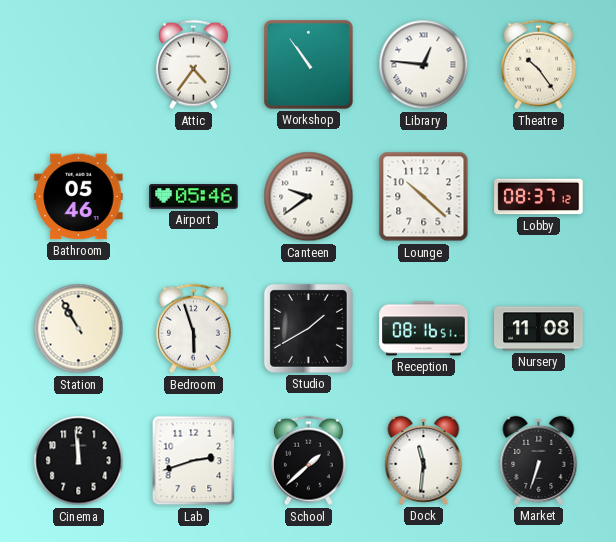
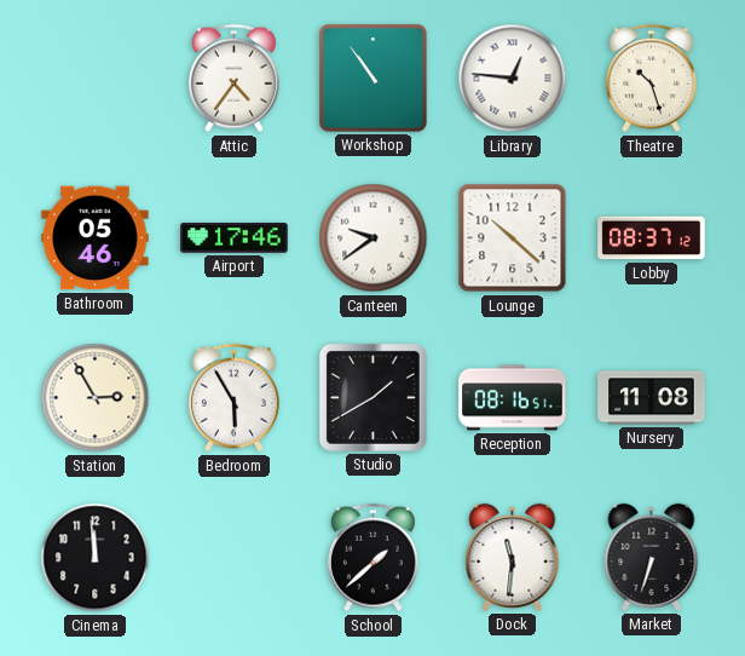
Theatre: 10:24 -> 10:27
Airport: 05:46 -> 17:46
Station: 10:55 -> 2:55
Bedroom: 5:57 -> 5:55
Lab: 2:42 -> none
